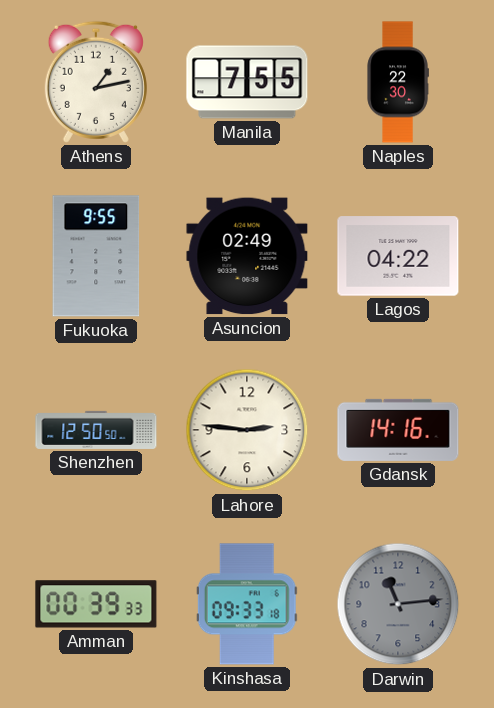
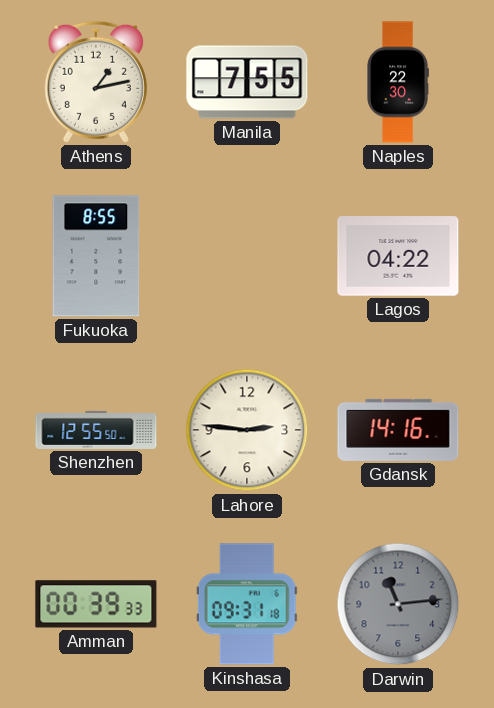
Fukuoka: 9:55 -> 8:55
Asuncion: 02:49 -> none
Shenzhen: 12:50 -> 12:55
Kinshasa: 09:33 -> 09:31
